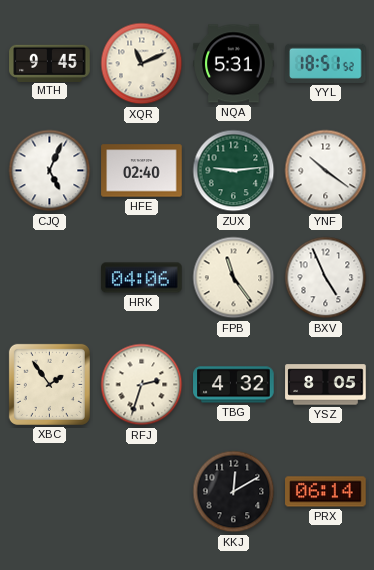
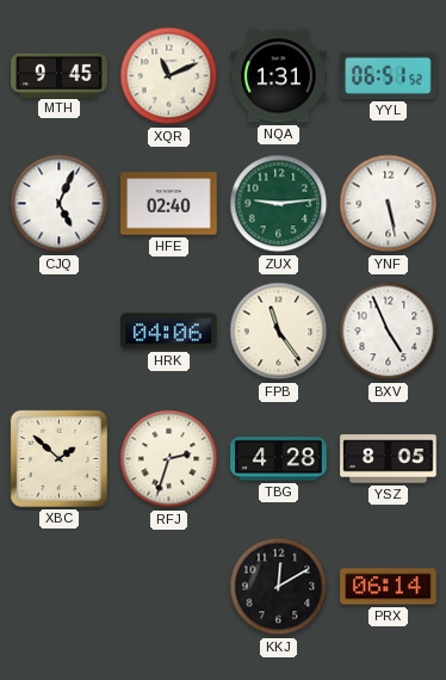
NQA: 5:31 -> 1:31
YYL: 18:51 -> 06:51
YNF: 10:21 -> 5:28
XBC: 1:54 -> 1:52
TBG: 4:32 -> 4:28
